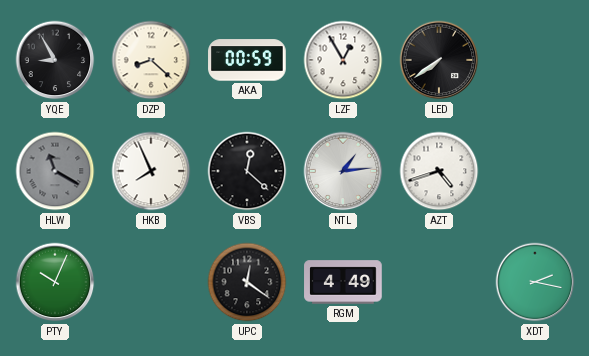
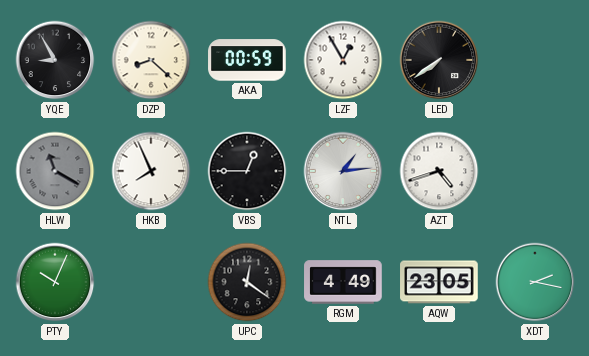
VBS: 12:22 -> 12:45
AQW: none -> 23:05
